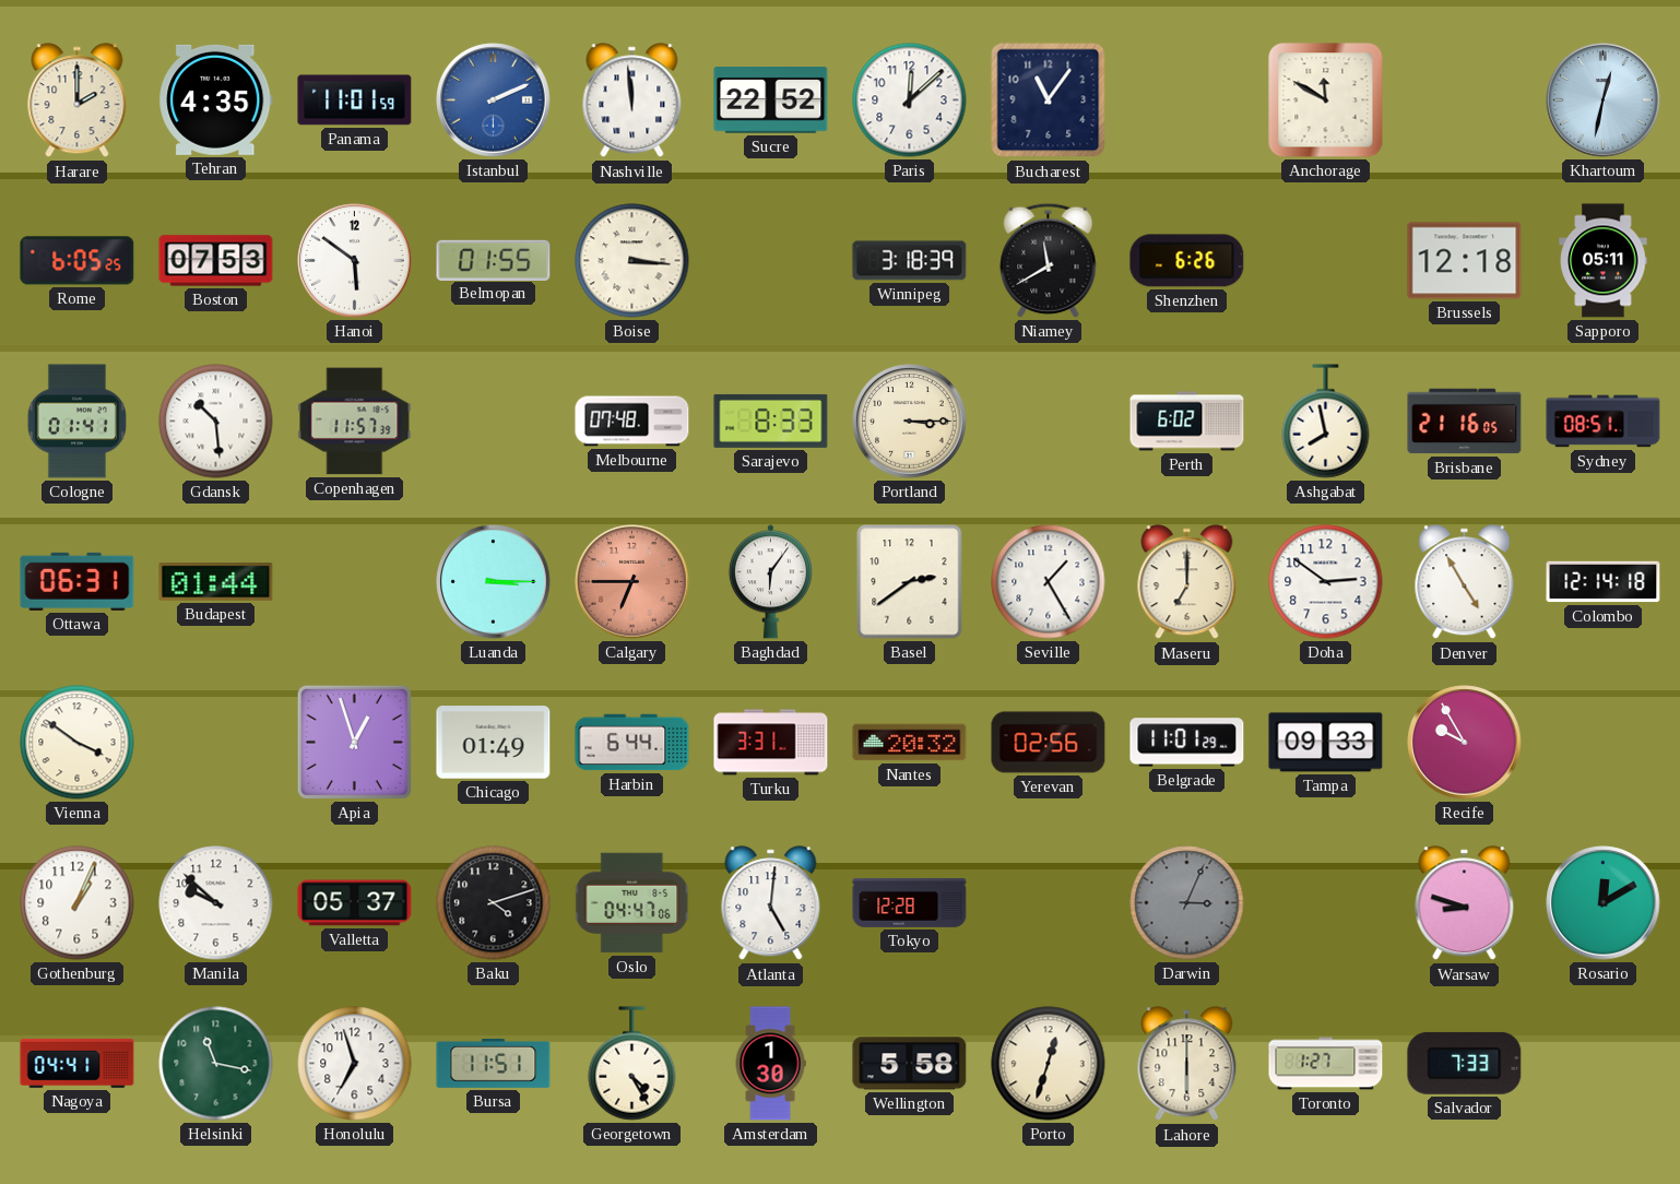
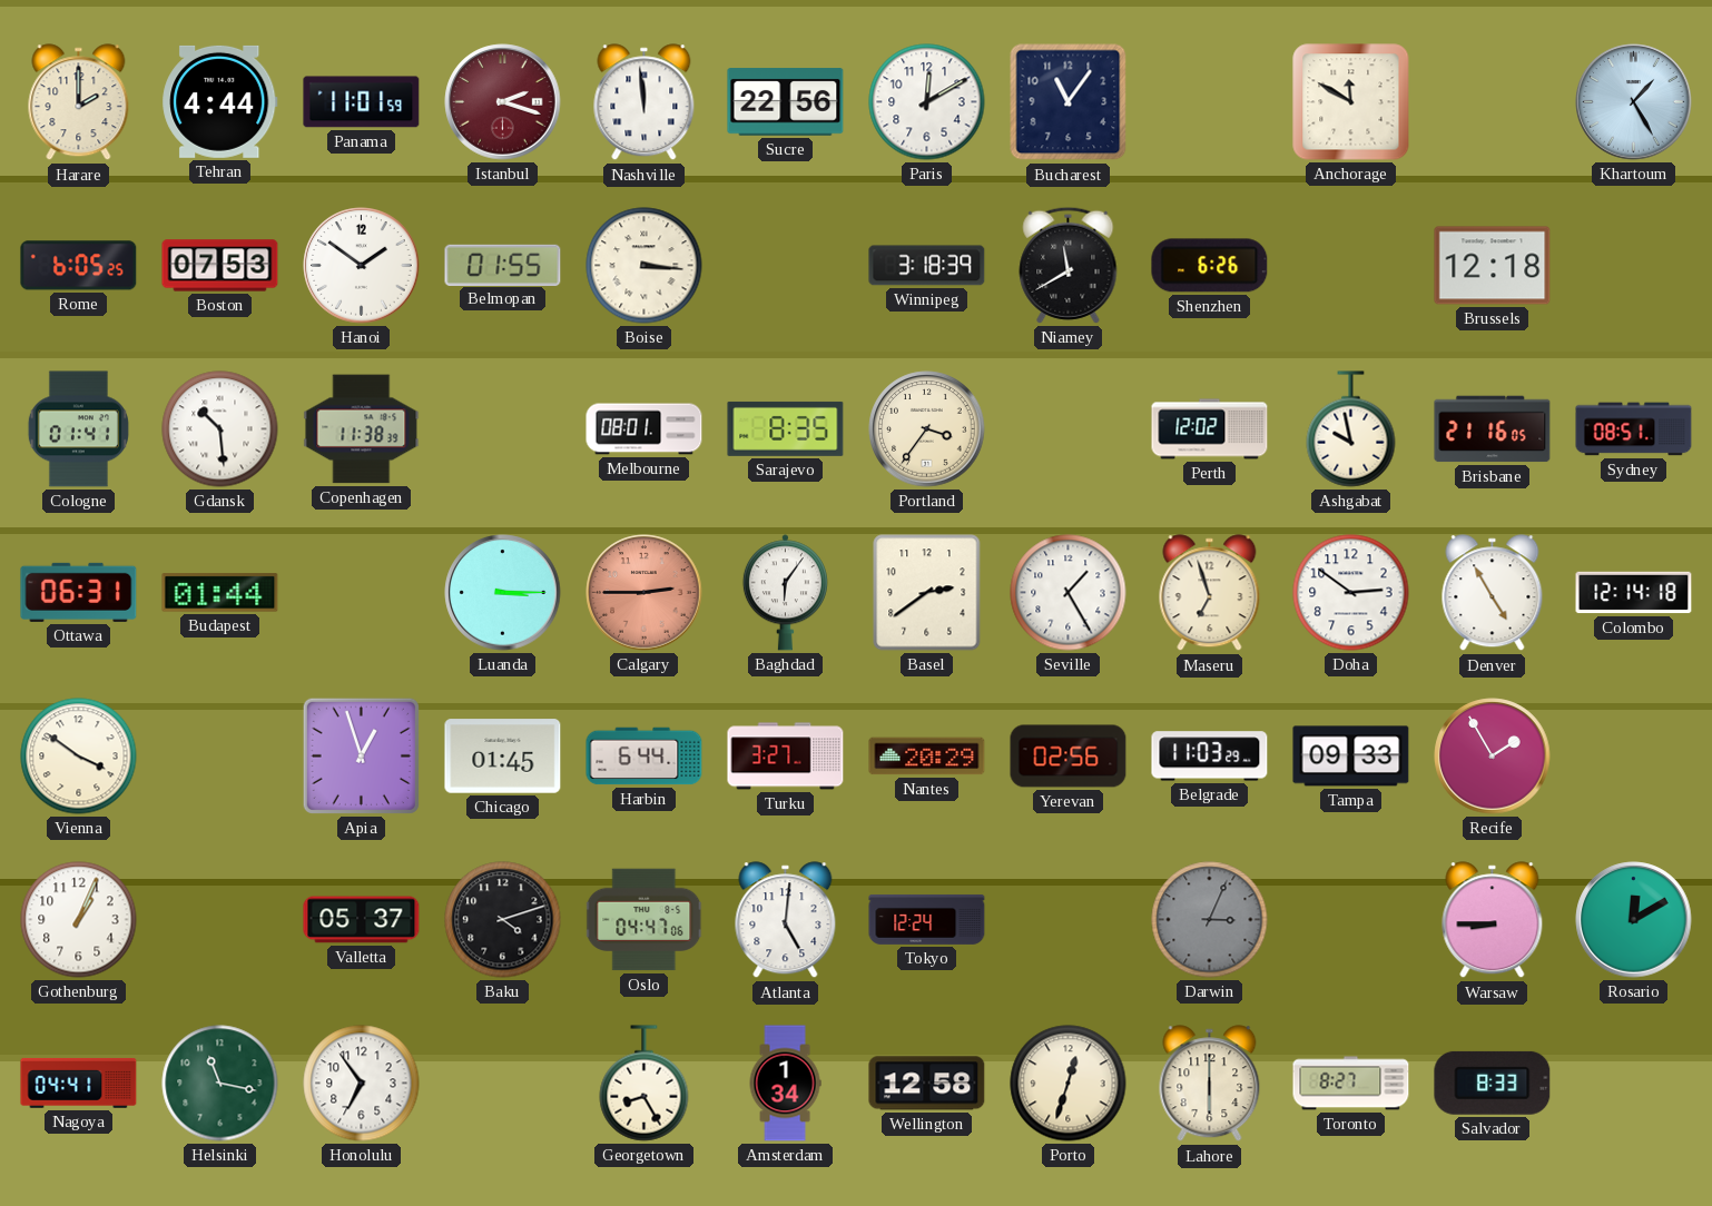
Tehran: 4:35 -> 4:44
Istanbul: 2:11 -> 2:18
Istanbul dial: blue -> burgundy
Sucre: 22:52 -> 22:56
Paris: 12:08 -> 12:10
Khartoum: 12:32 -> 1:25
Hanoi: 5:51 -> 1:51
Sapporo: 05:11 -> none
Copenhagen: 11:57 -> 11:38
Melbourne: 07:48 -> 08:01
Sarajevo: 8:33 -> 8:35
Portland: 3:15 -> 3:36
Perth: 6:02 -> 12:02
Ashgabat: 7:58 -> 9:58
Calgary: 6:45 -> 2:45
Maseru: 7:00 -> 6:57
Chicago: 01:49 -> 01:45
Turku: 3:31 -> 3:27
Nantes: 20:32 -> 20:29
Belgrade: 11:01 -> 11:03
Recife: 9:55 -> 1:55
Manila: 9:52 -> none
Tokyo: 12:28 -> 12:24
Warsaw: 8:48 -> 8:45
Honolulu: 6:57 -> 6:54
Bursa: 11:51 -> none
Georgetown: 4:25 -> 8:25
Amsterdam: 1:30 -> 1:34
Wellington: 5:58 -> 12:58
Toronto: 1:27 -> 8:27
Salvador: 7:33 -> 8:33
